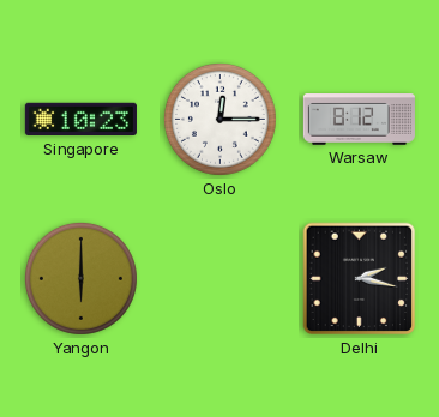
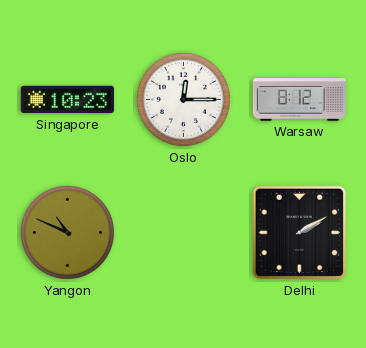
Yangon: 6:00 -> 10:49
Delhi: 2:17 -> 2:10
